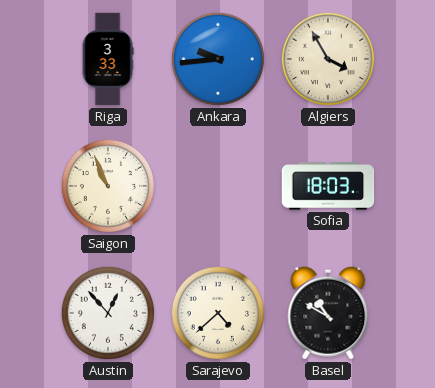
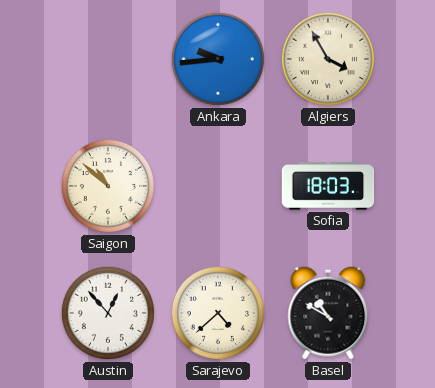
Riga: 3:33 -> none
Saigon: 10:56 -> 10:52
